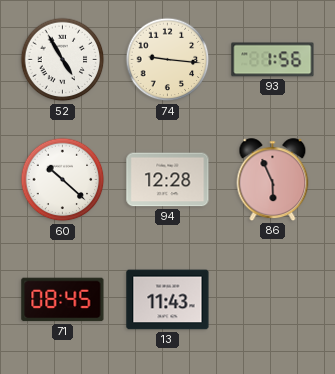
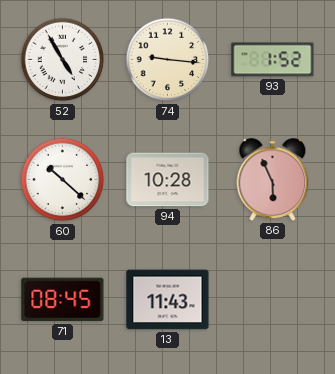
93: 1:56 -> 1:52
94: 12:28 -> 10:28
